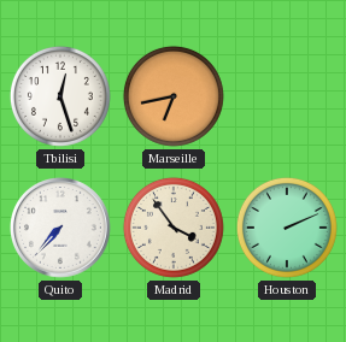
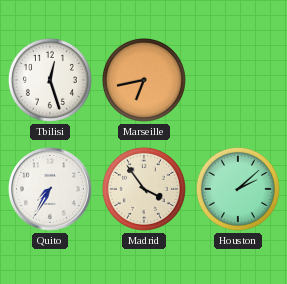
Quito: 7:37 -> 7:35
Houston: 2:11 -> 2:08
